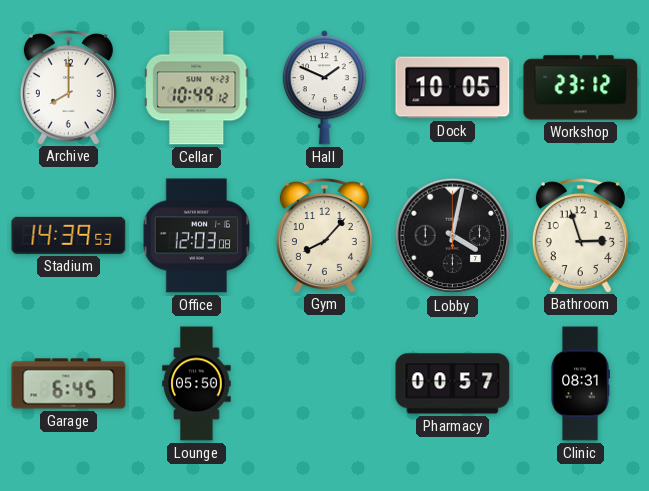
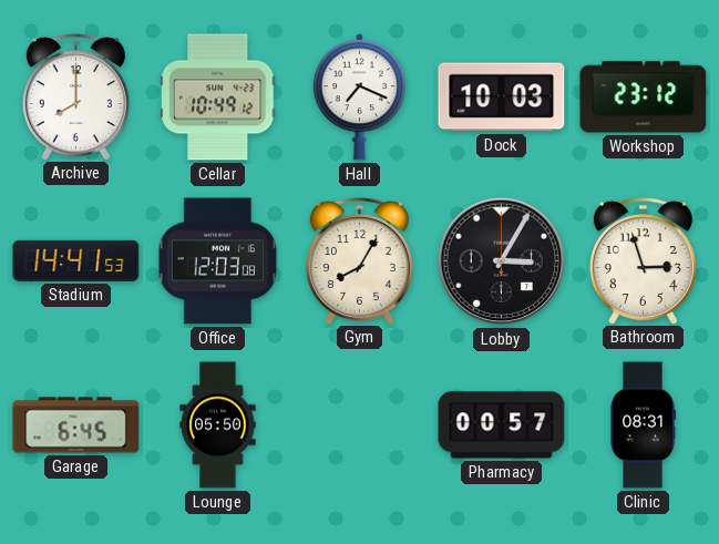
Hall: 1:49 -> 7:19
Dock: 10:05 -> 10:03
Stadium: 14:39 -> 14:41
Gym: 8:07 -> 8:05
Lobby: 4:02 -> 3:05
